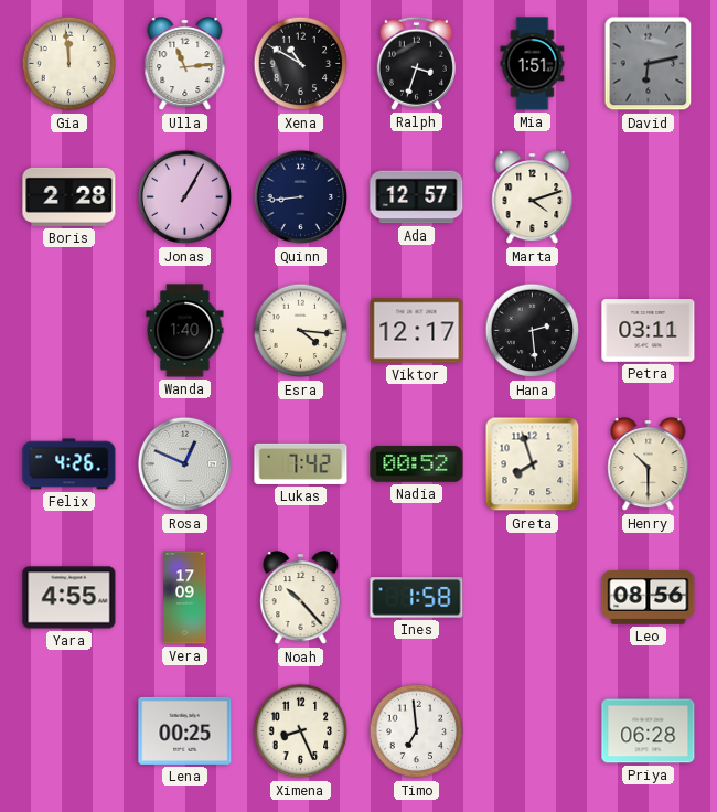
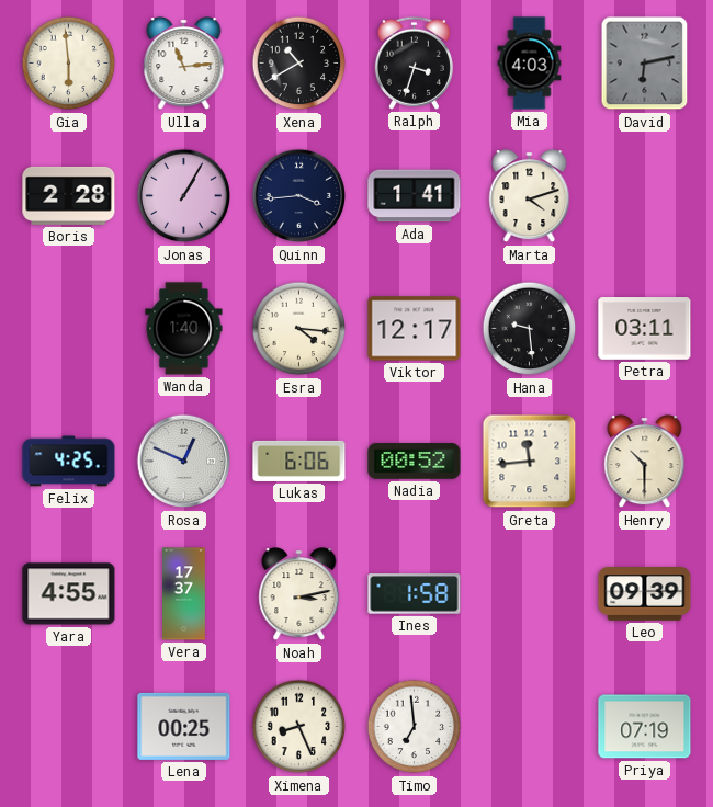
Gia: 11:59 -> 5:59
Xena: 10:50 -> 10:40
Mia: 1:51 -> 4:03
Quinn: 8:44 -> 3:44
Ada: 12:57 -> 1:41
Hana: 2:29 -> 9:29
Felix: 4:26 -> 4:25
Lukas: 7:42 -> 6:06
Greta: 7:57 -> 11:44
Vera: 17:09 -> 17:37
Noah: 10:23 -> 3:13
Leo: 08:56 -> 09:39
Priya: 06:28 -> 07:19
